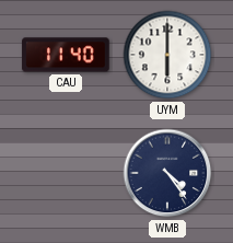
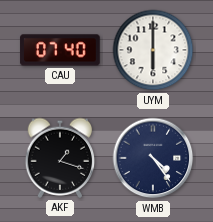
CAU: 11:40 -> 07:40
AKF: none -> 1:18
